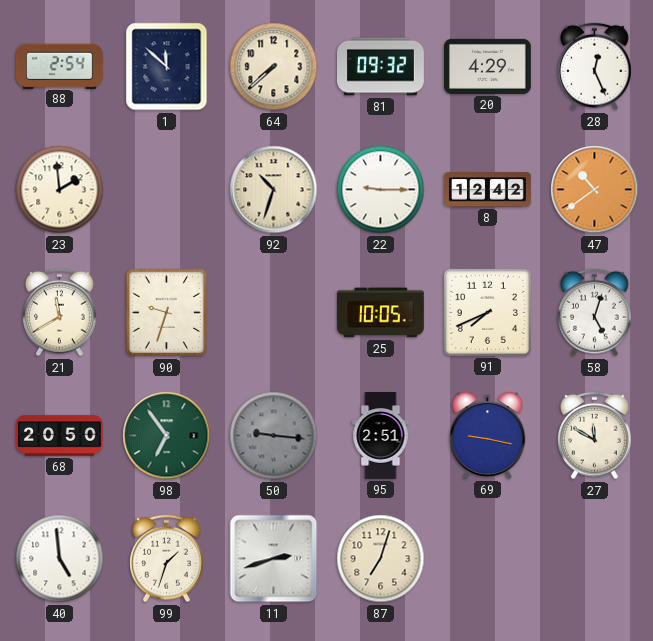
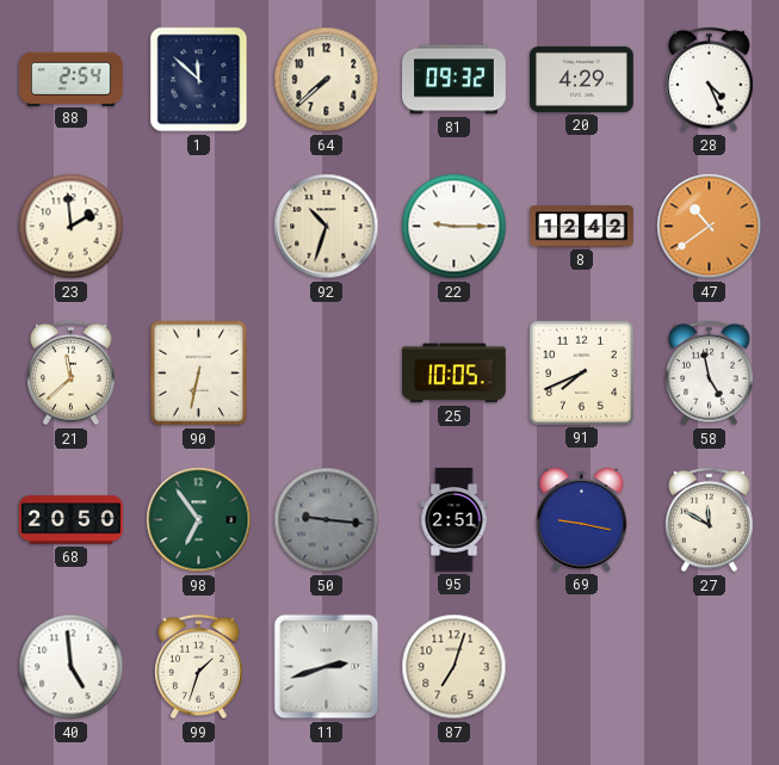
28: 12:26 -> 4:26
21: 11:40 -> 11:38
90: 9:33 -> 6:32
58: 5:03 -> 4:58
